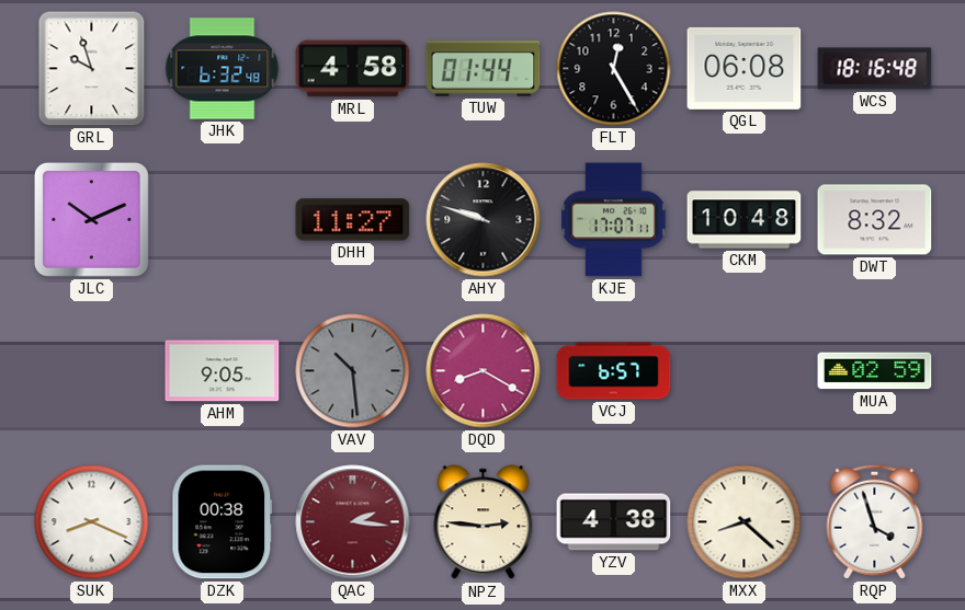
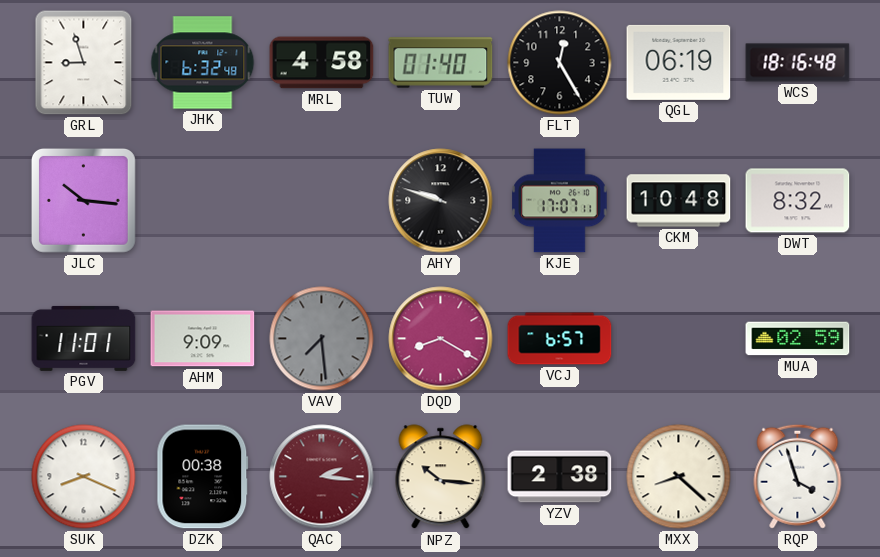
GRL: 9:57 -> 8:57
TUW: 01:44 -> 01:40
QGL: 06:08 -> 06:19
JLC: 10:11 -> 10:16
DHH: 11:27 -> none
PGV: none -> 11:01
AHM: 9:05 -> 9:09
VAV: 10:29 -> 7:29
NPZ: 2:46 -> 10:16
YZV: 4:38 -> 2:38
